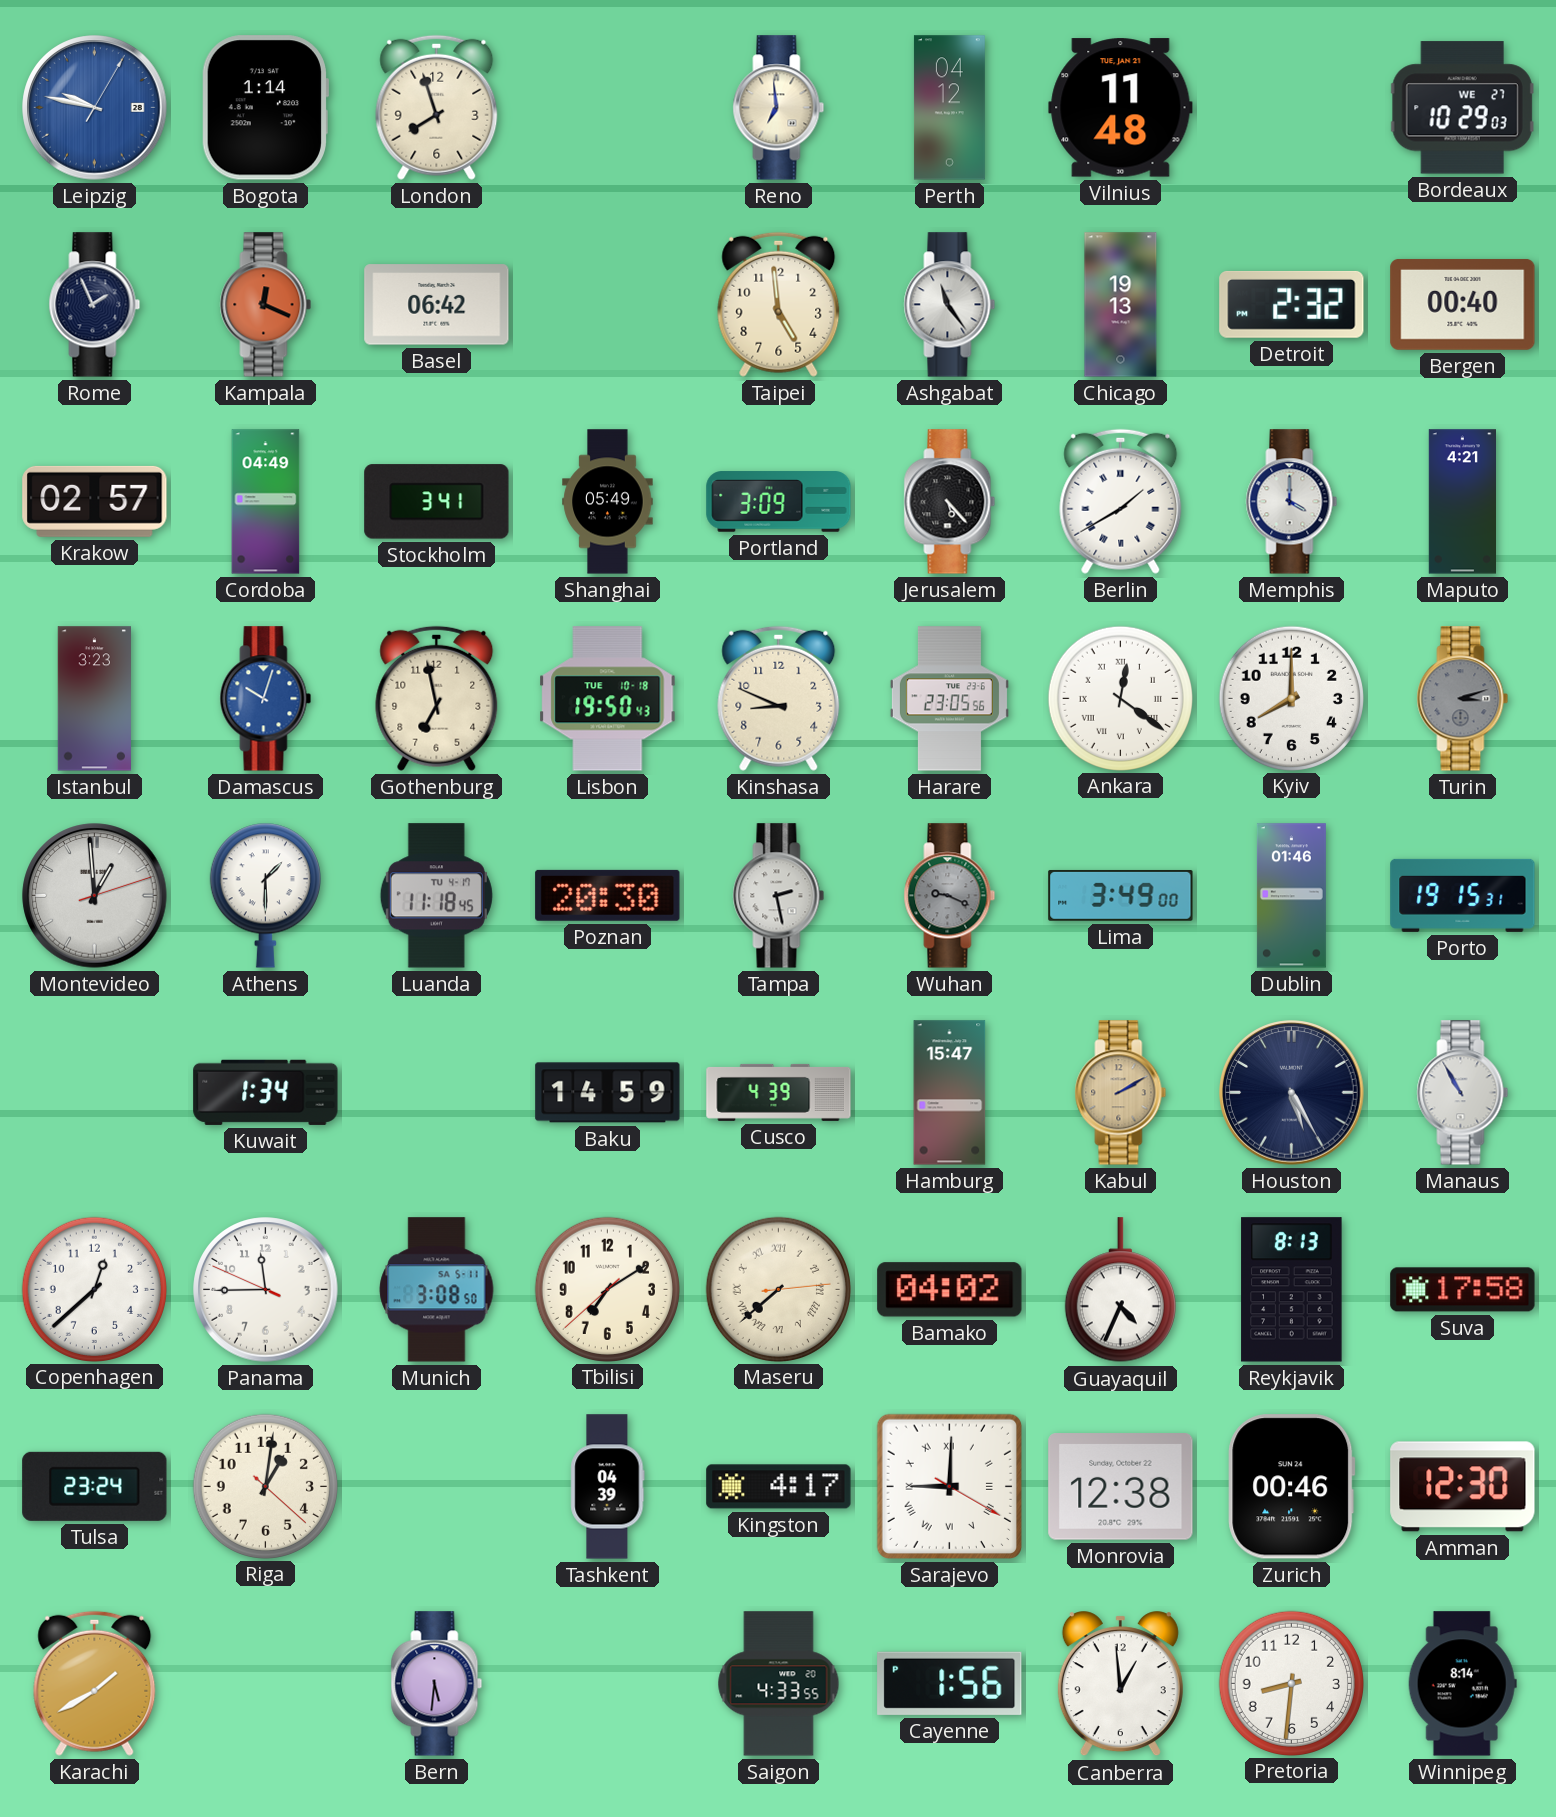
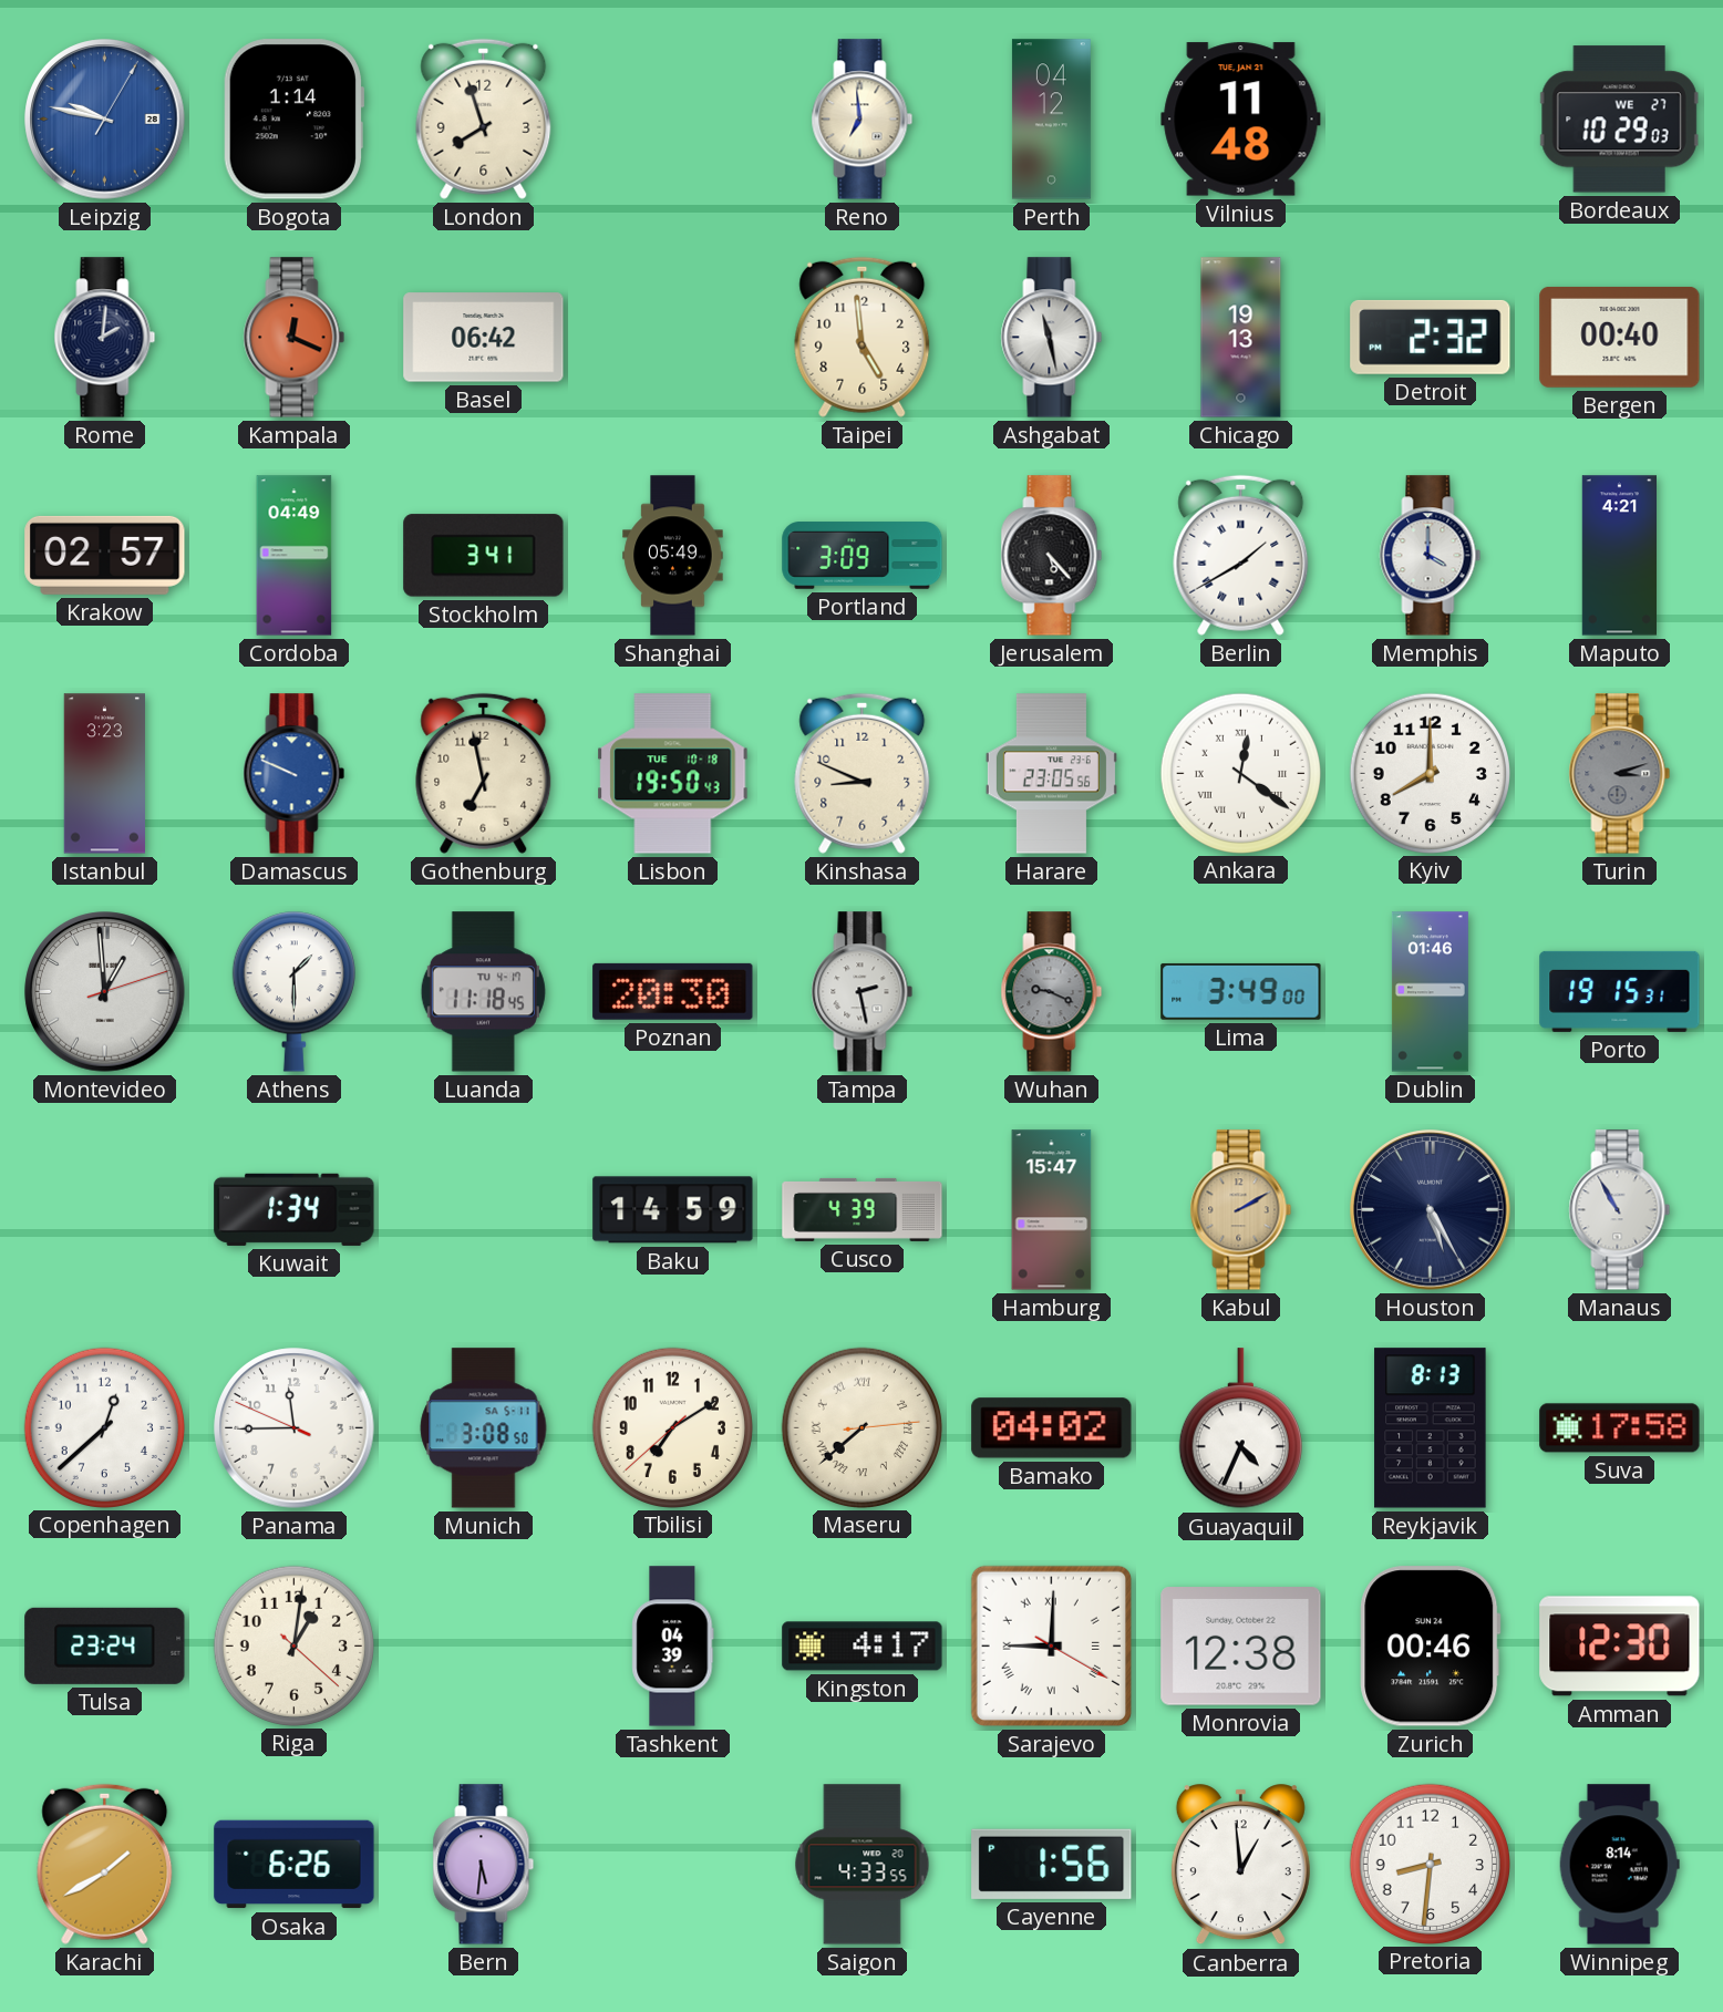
Rome: 1:56 -> 2:01
Ashgabat: 11:24 -> 11:28
Damascus: 10:03 -> 9:49
Osaka: none -> 6:26
